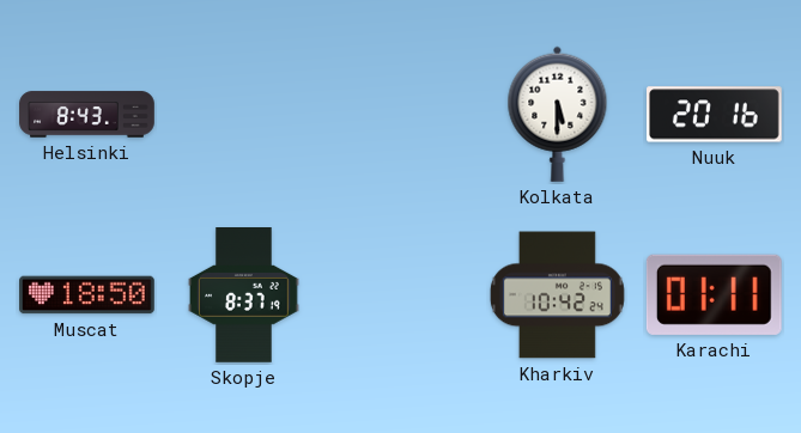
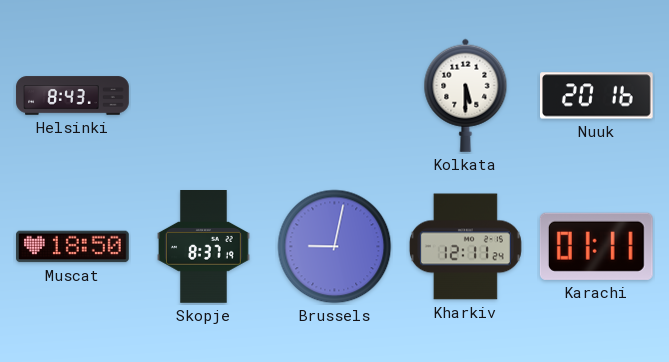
Brussels: none -> 9:02
Kharkiv: 10:42 -> 12:11
